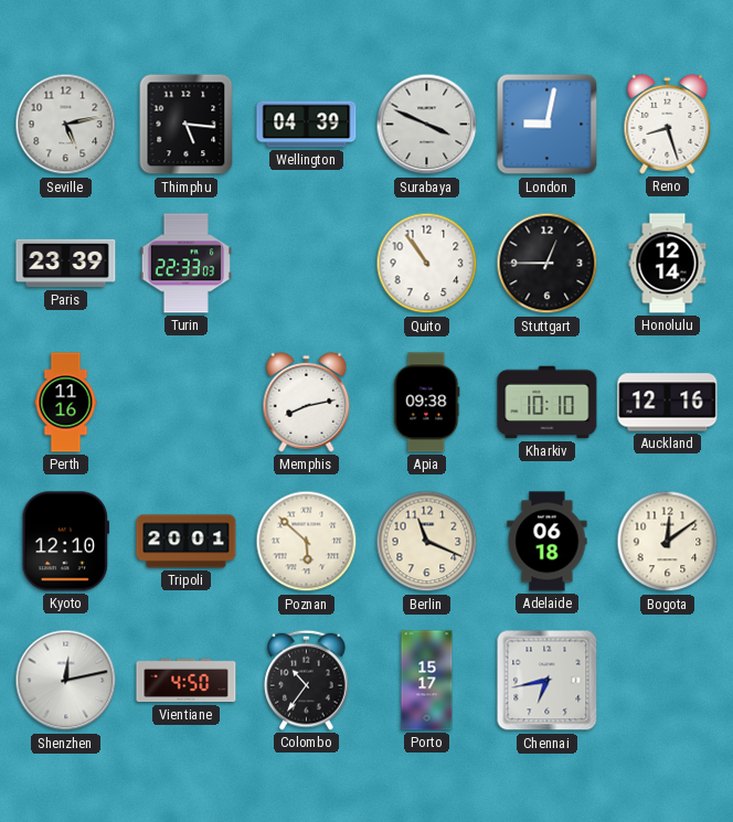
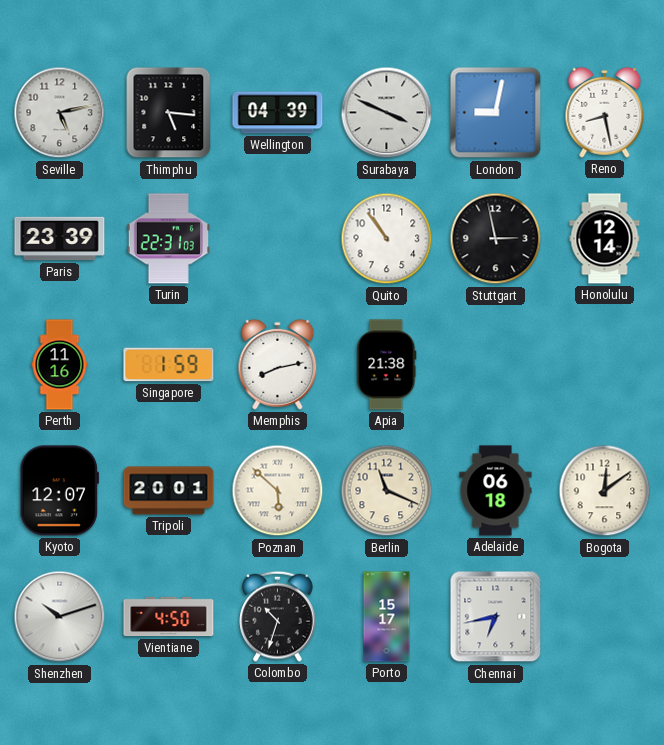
Reno: 8:27 -> 8:28
Turin: 22:33 -> 22:31
Stuttgart: 12:45 -> 2:58
Singapore: none -> 1:59
Apia: 09:38 -> 21:38
Kharkiv: 10:10 -> none
Auckland: 12:16 -> none
Kyoto: 12:10 -> 12:07
Shenzhen: 12:13 -> 10:12
Colombo: 10:36 -> 10:33
